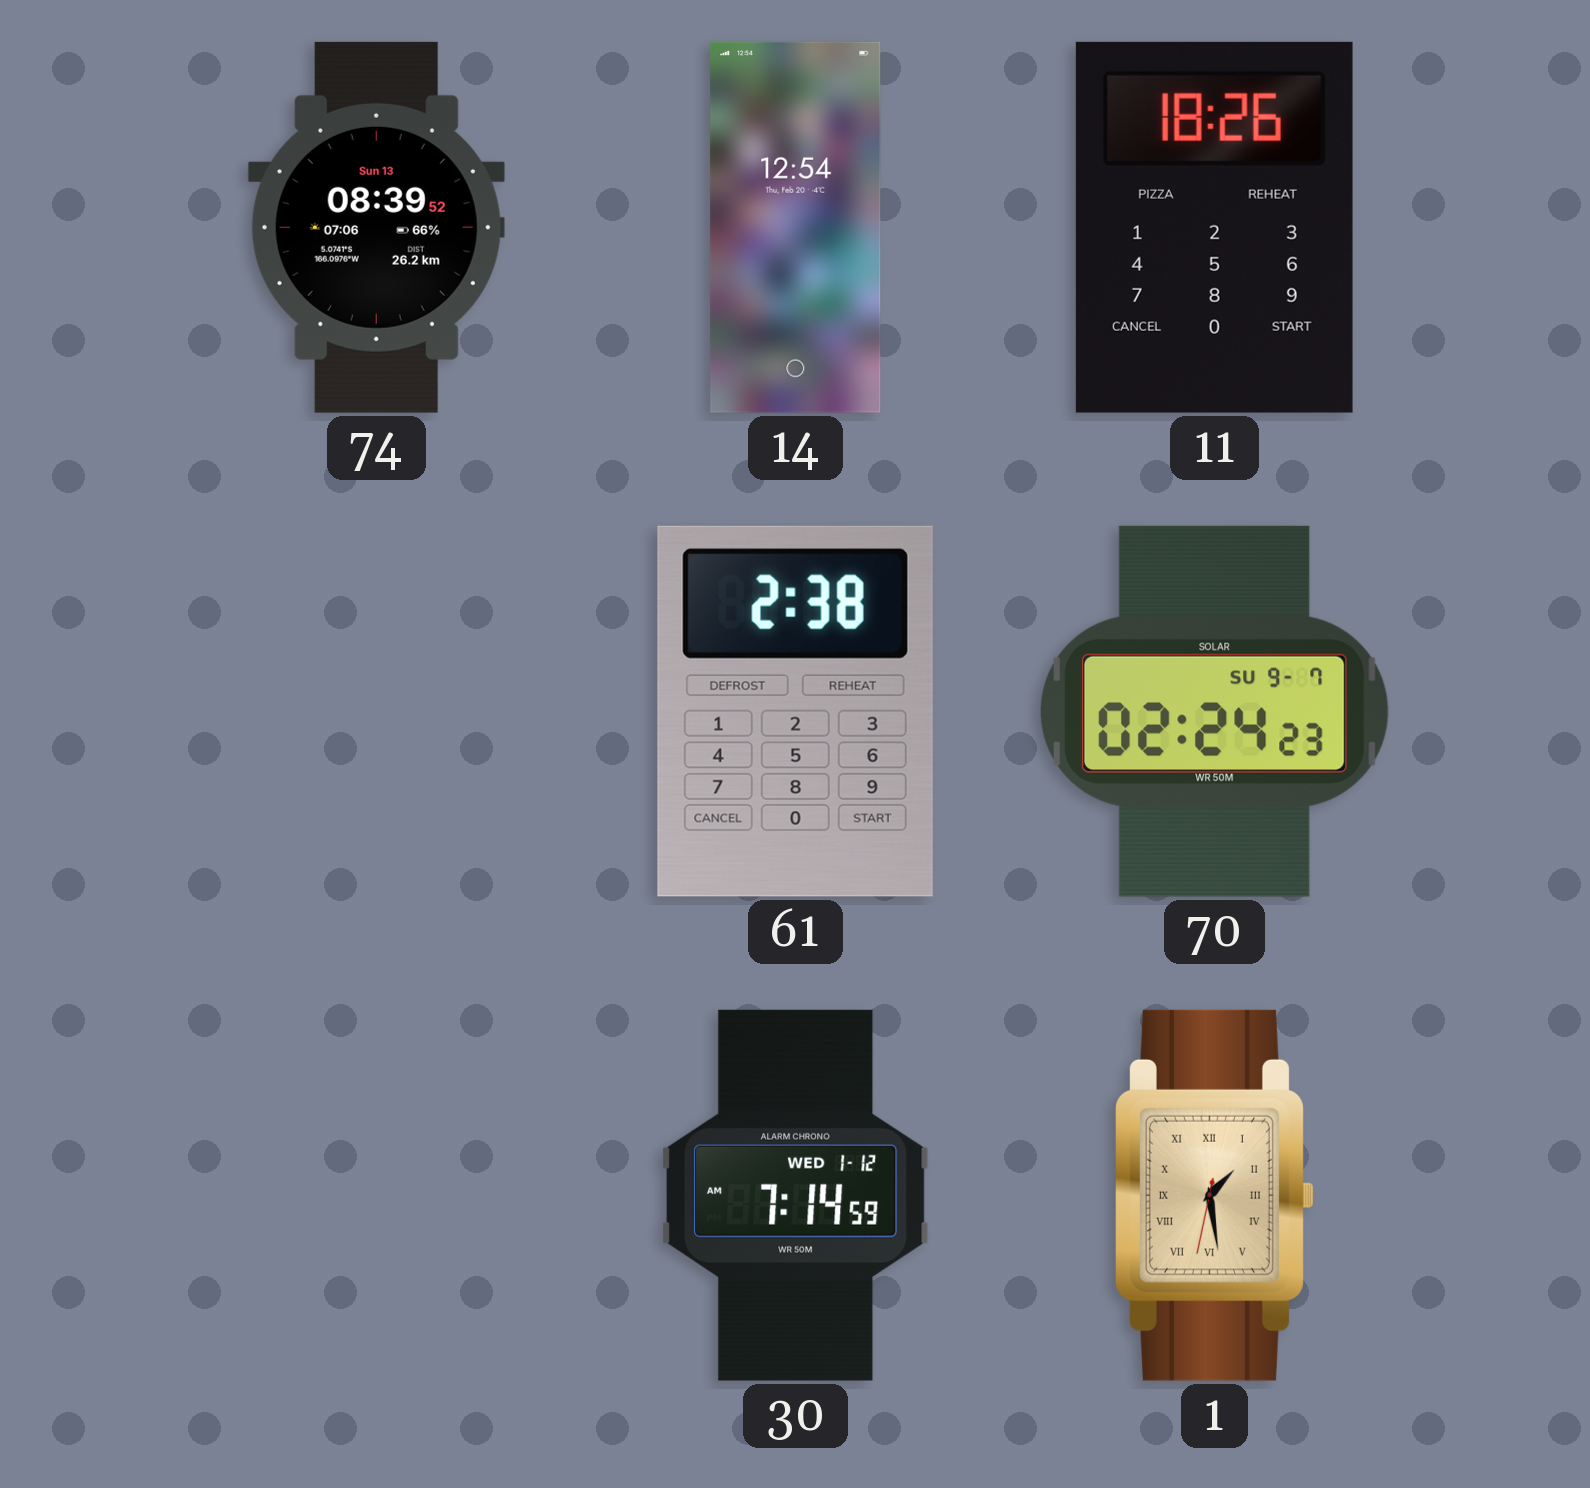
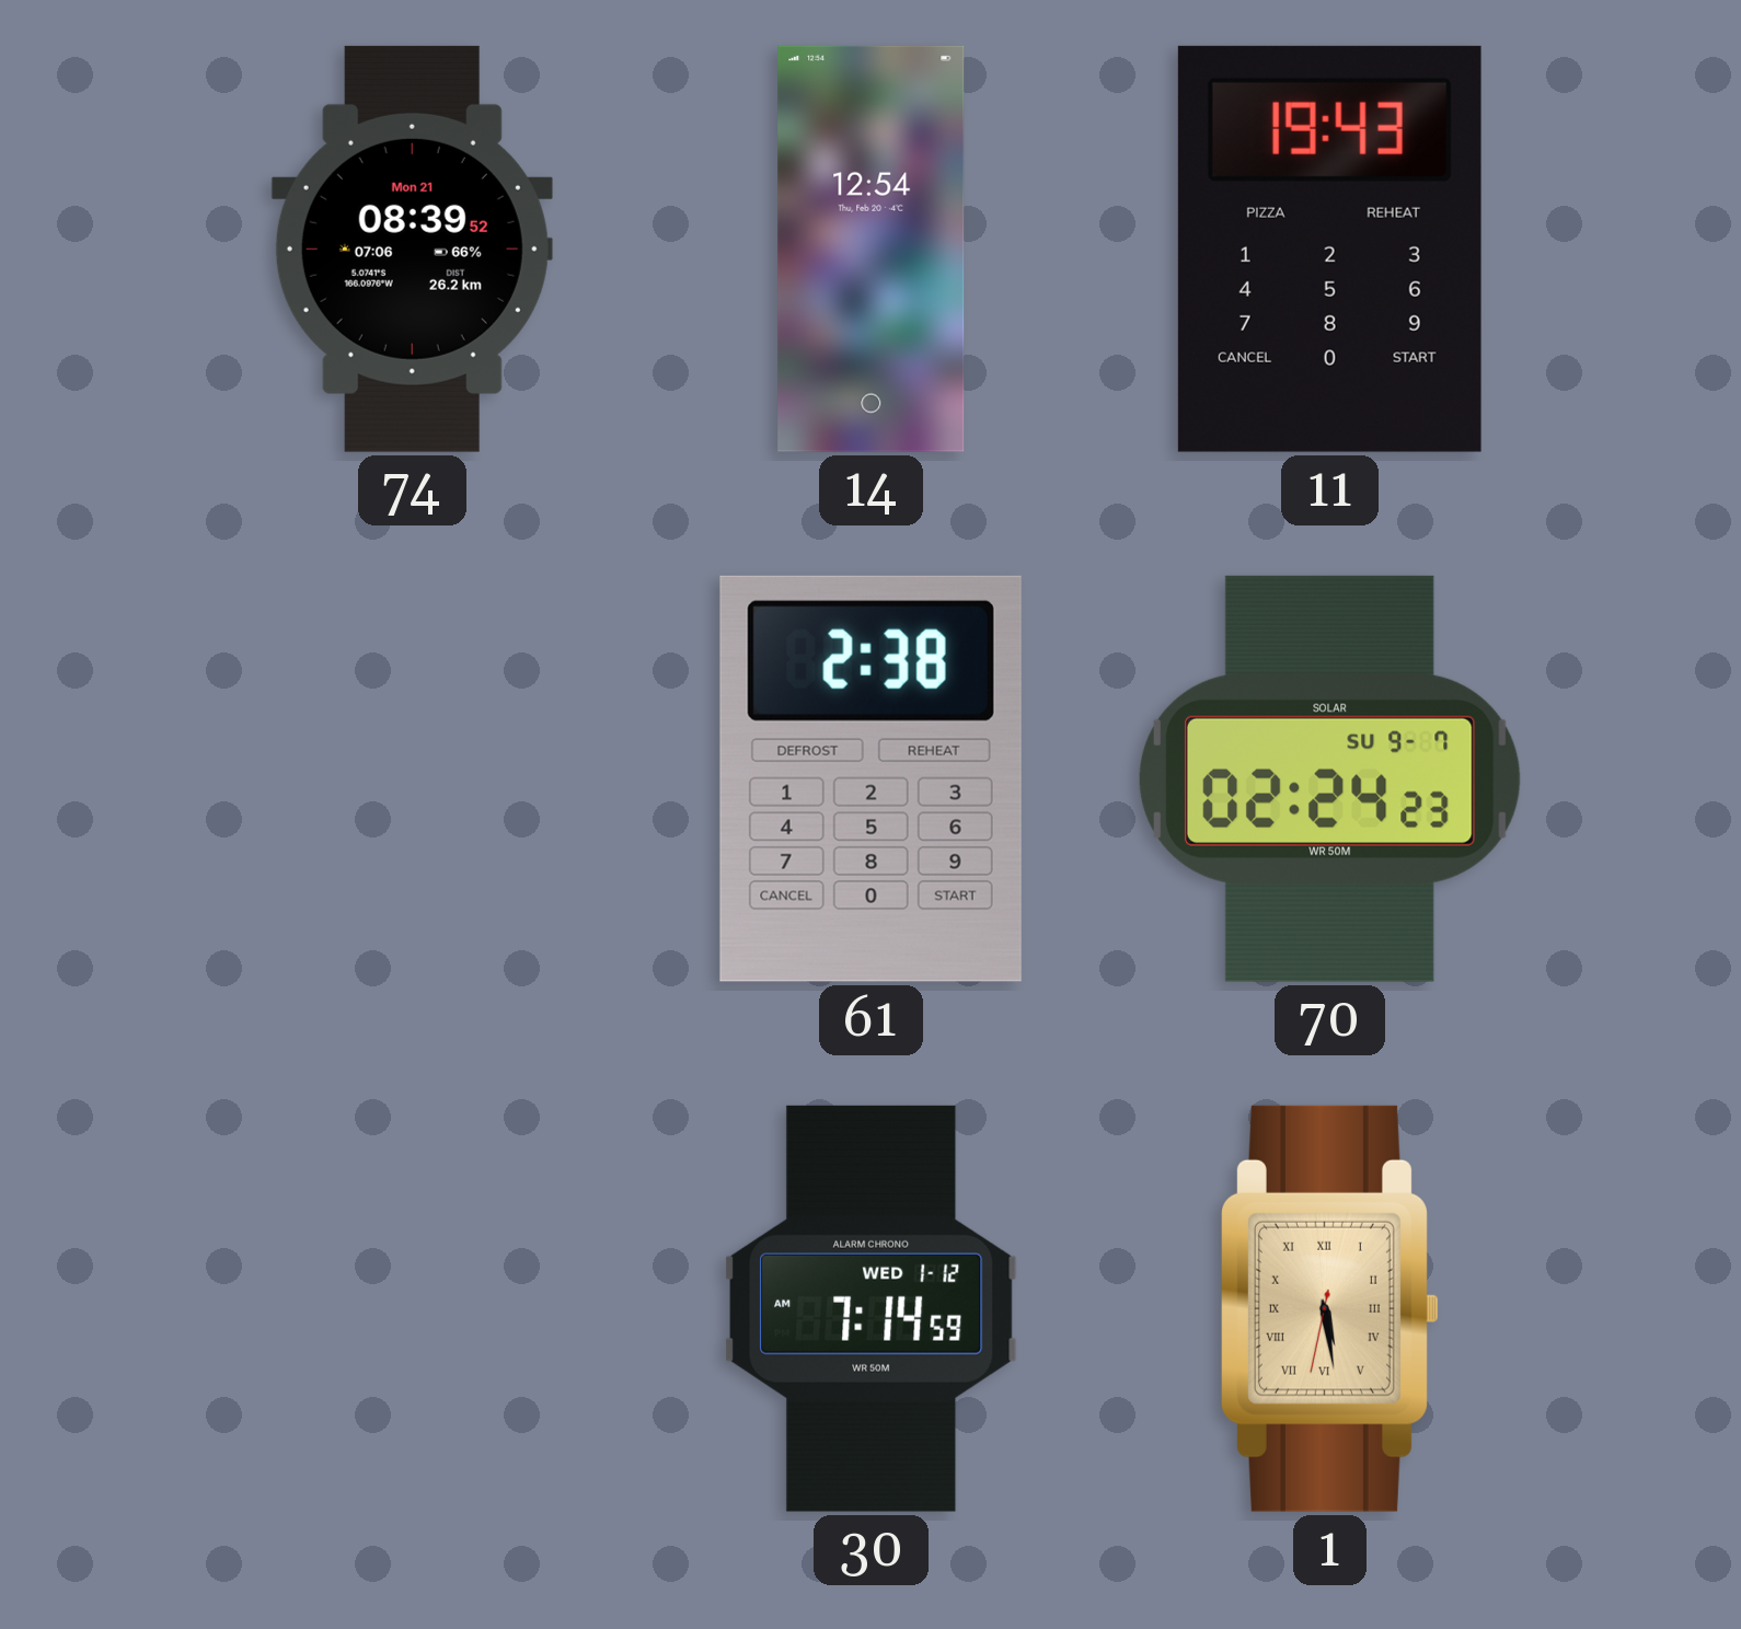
74 date: Sun 13 -> Mon 21
11: 18:26 -> 19:43
1: 1:28 -> 5:28
